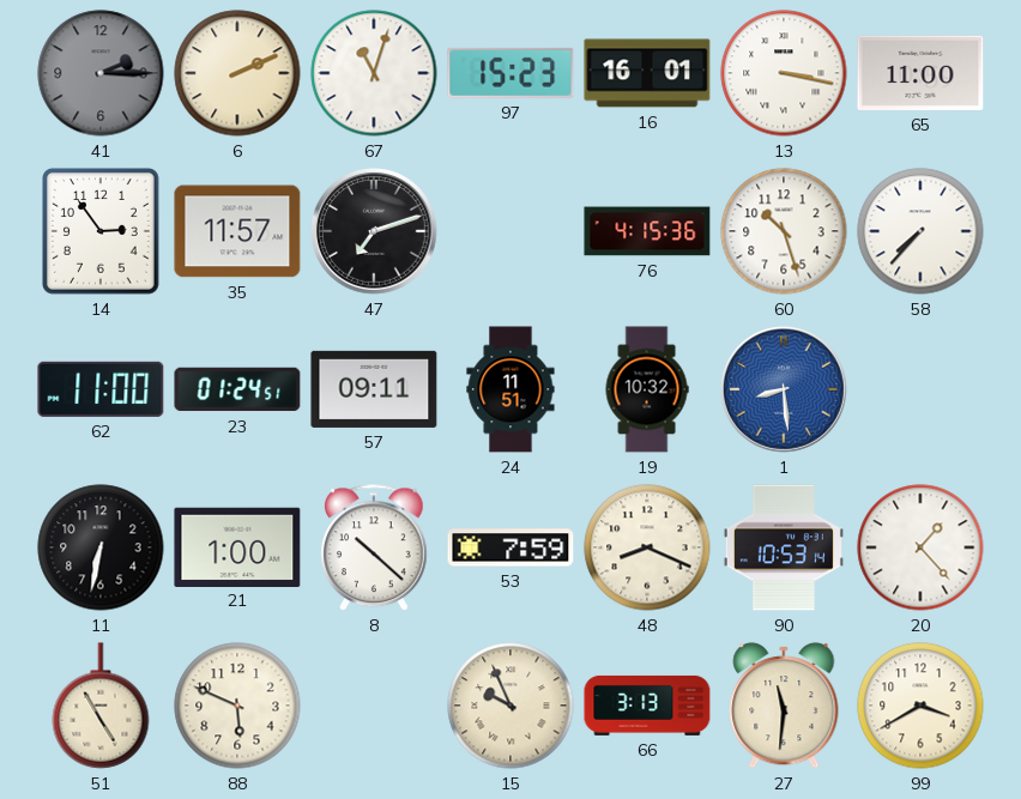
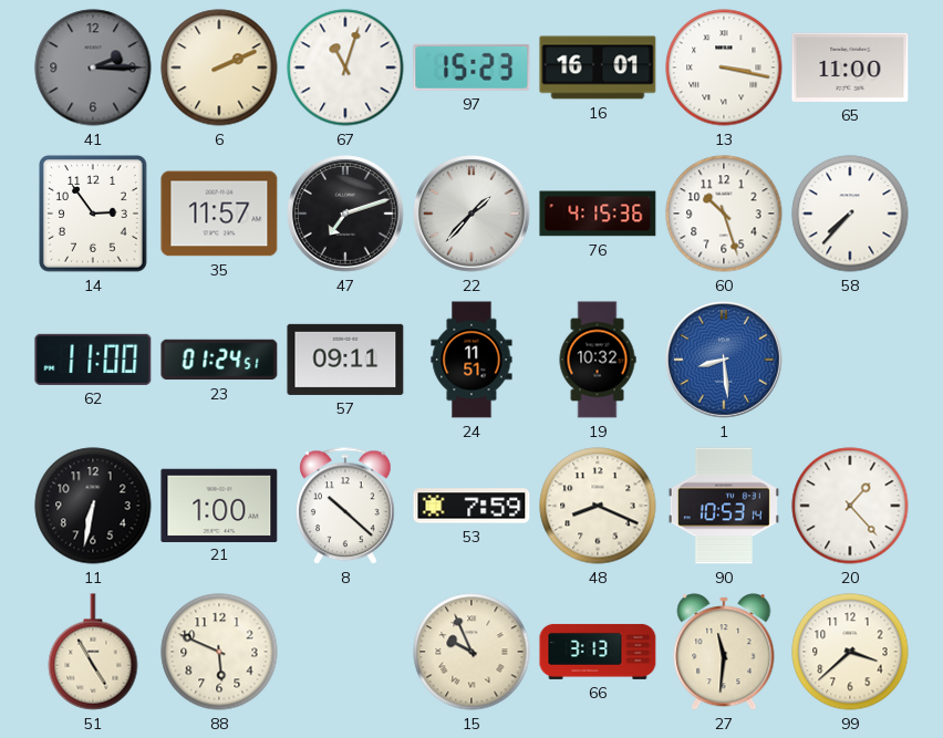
22: none -> 1:37
99: 3:40 -> 3:38
